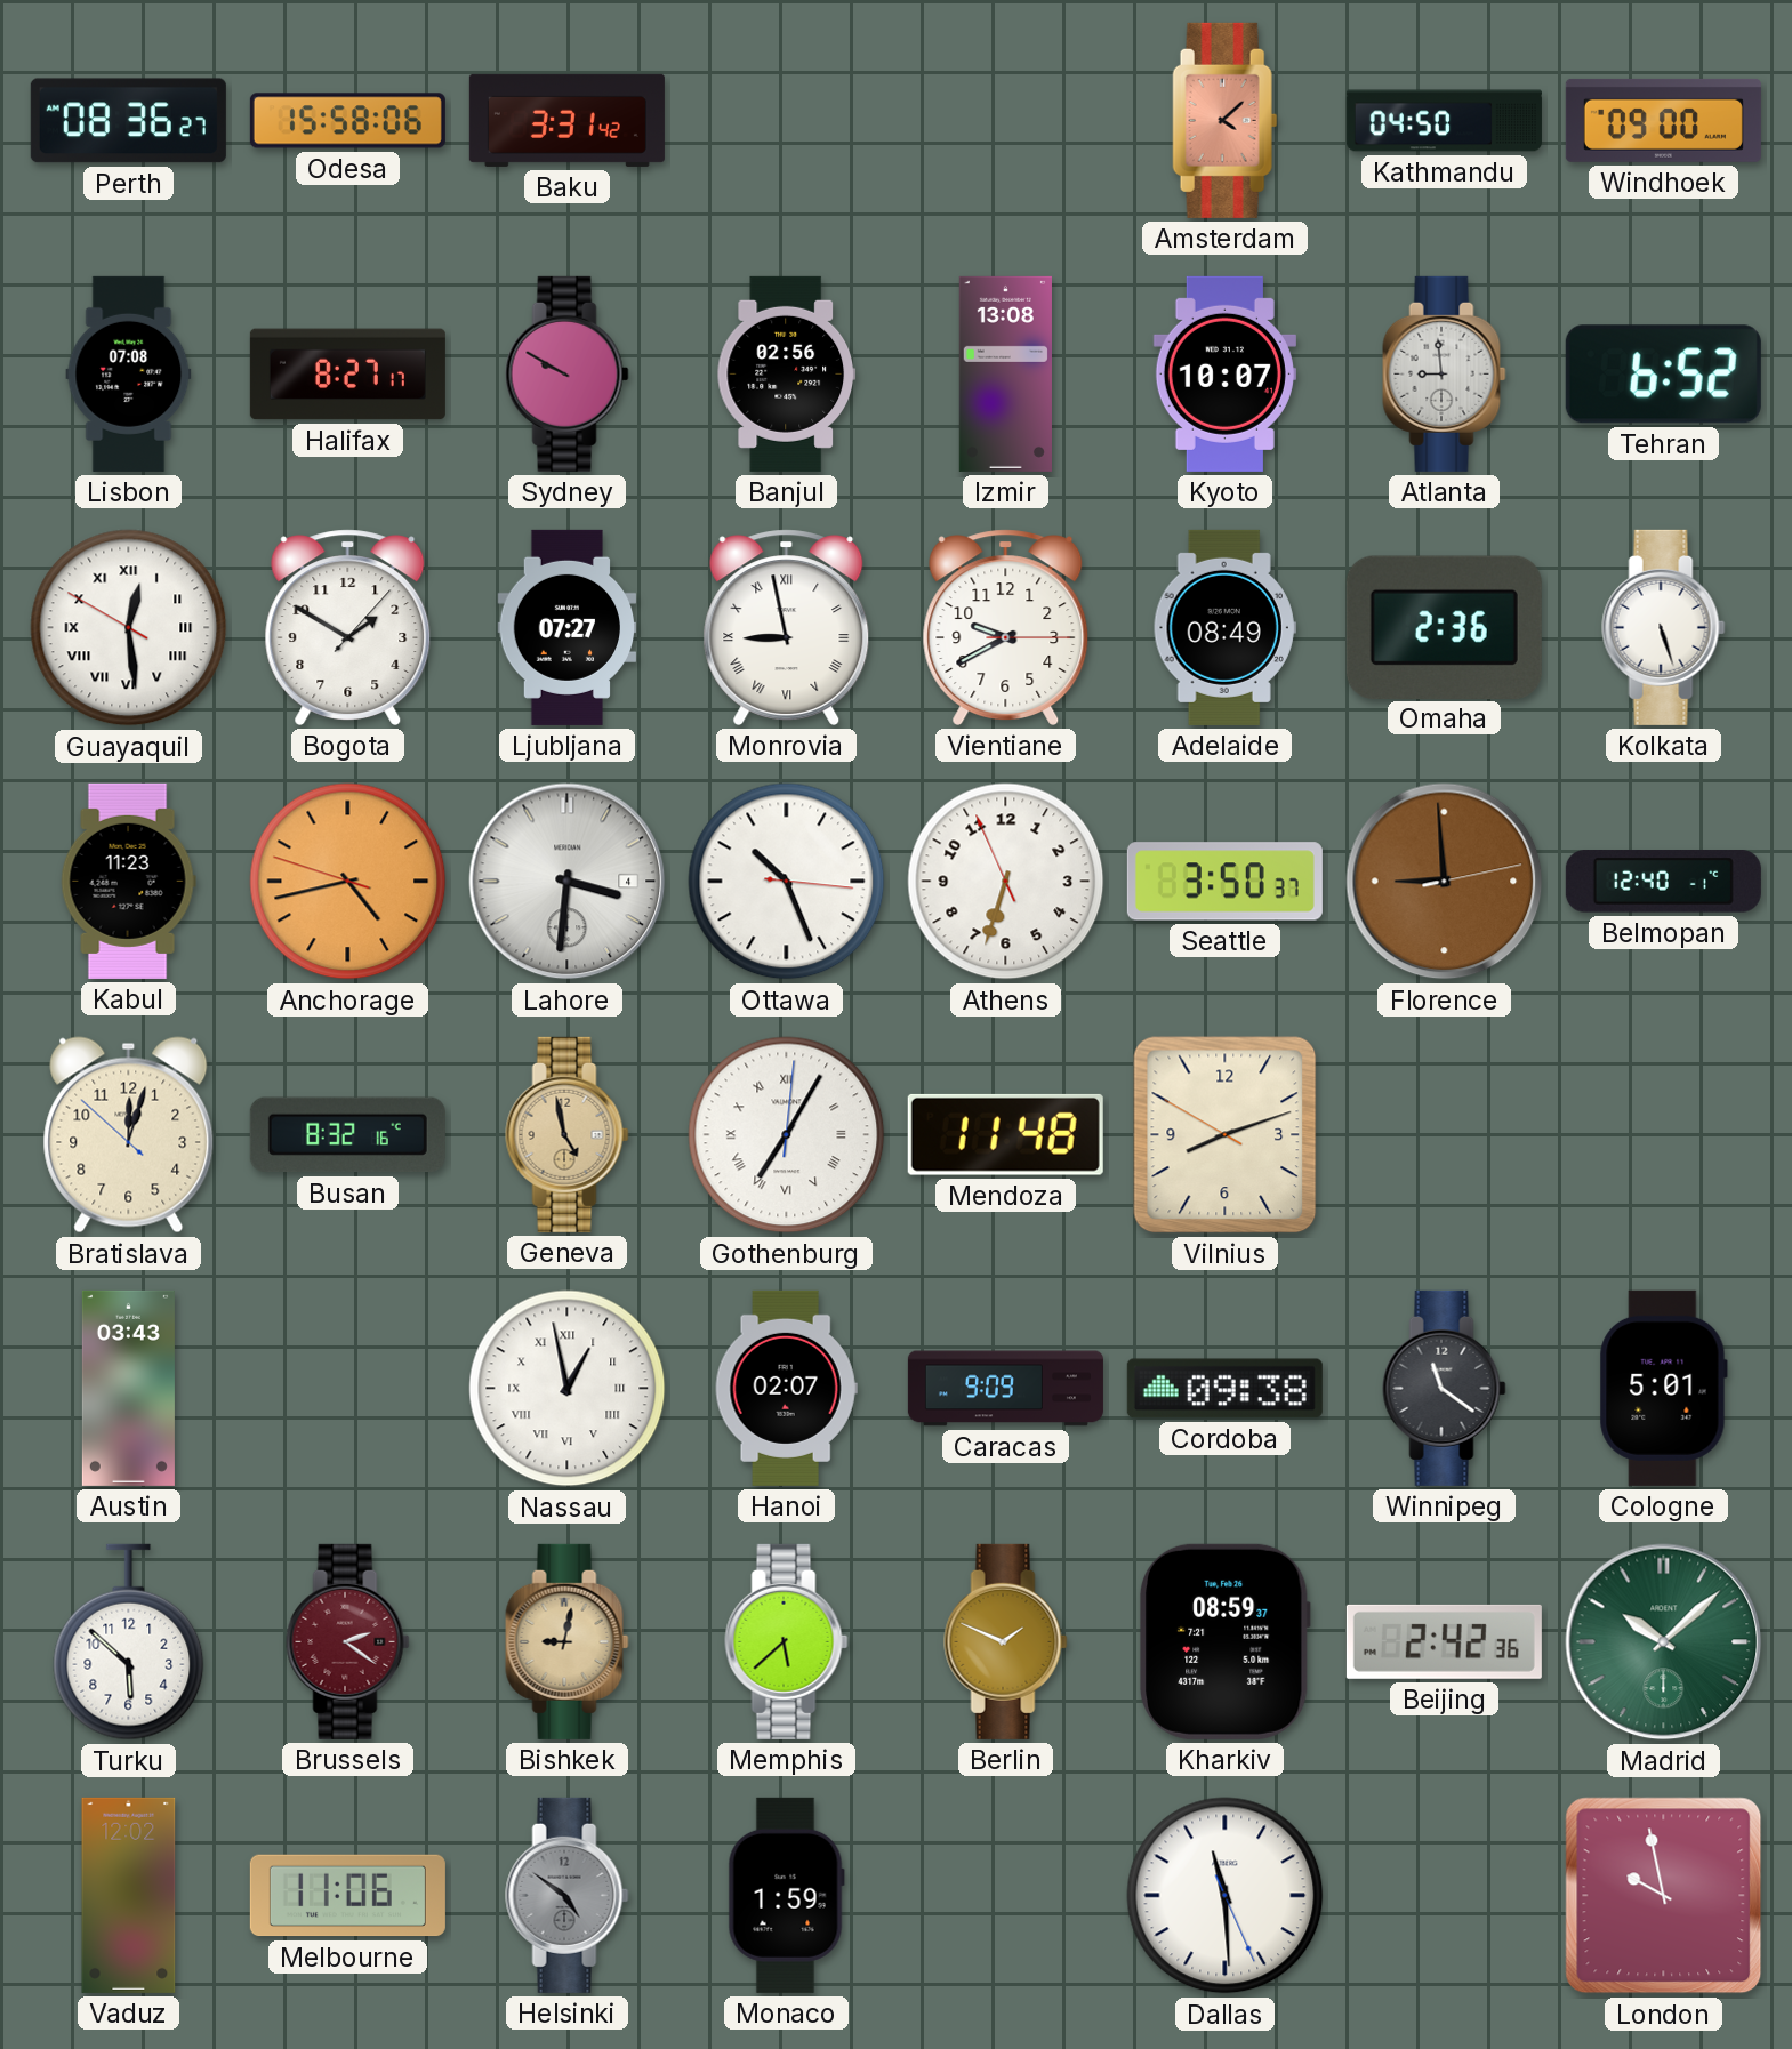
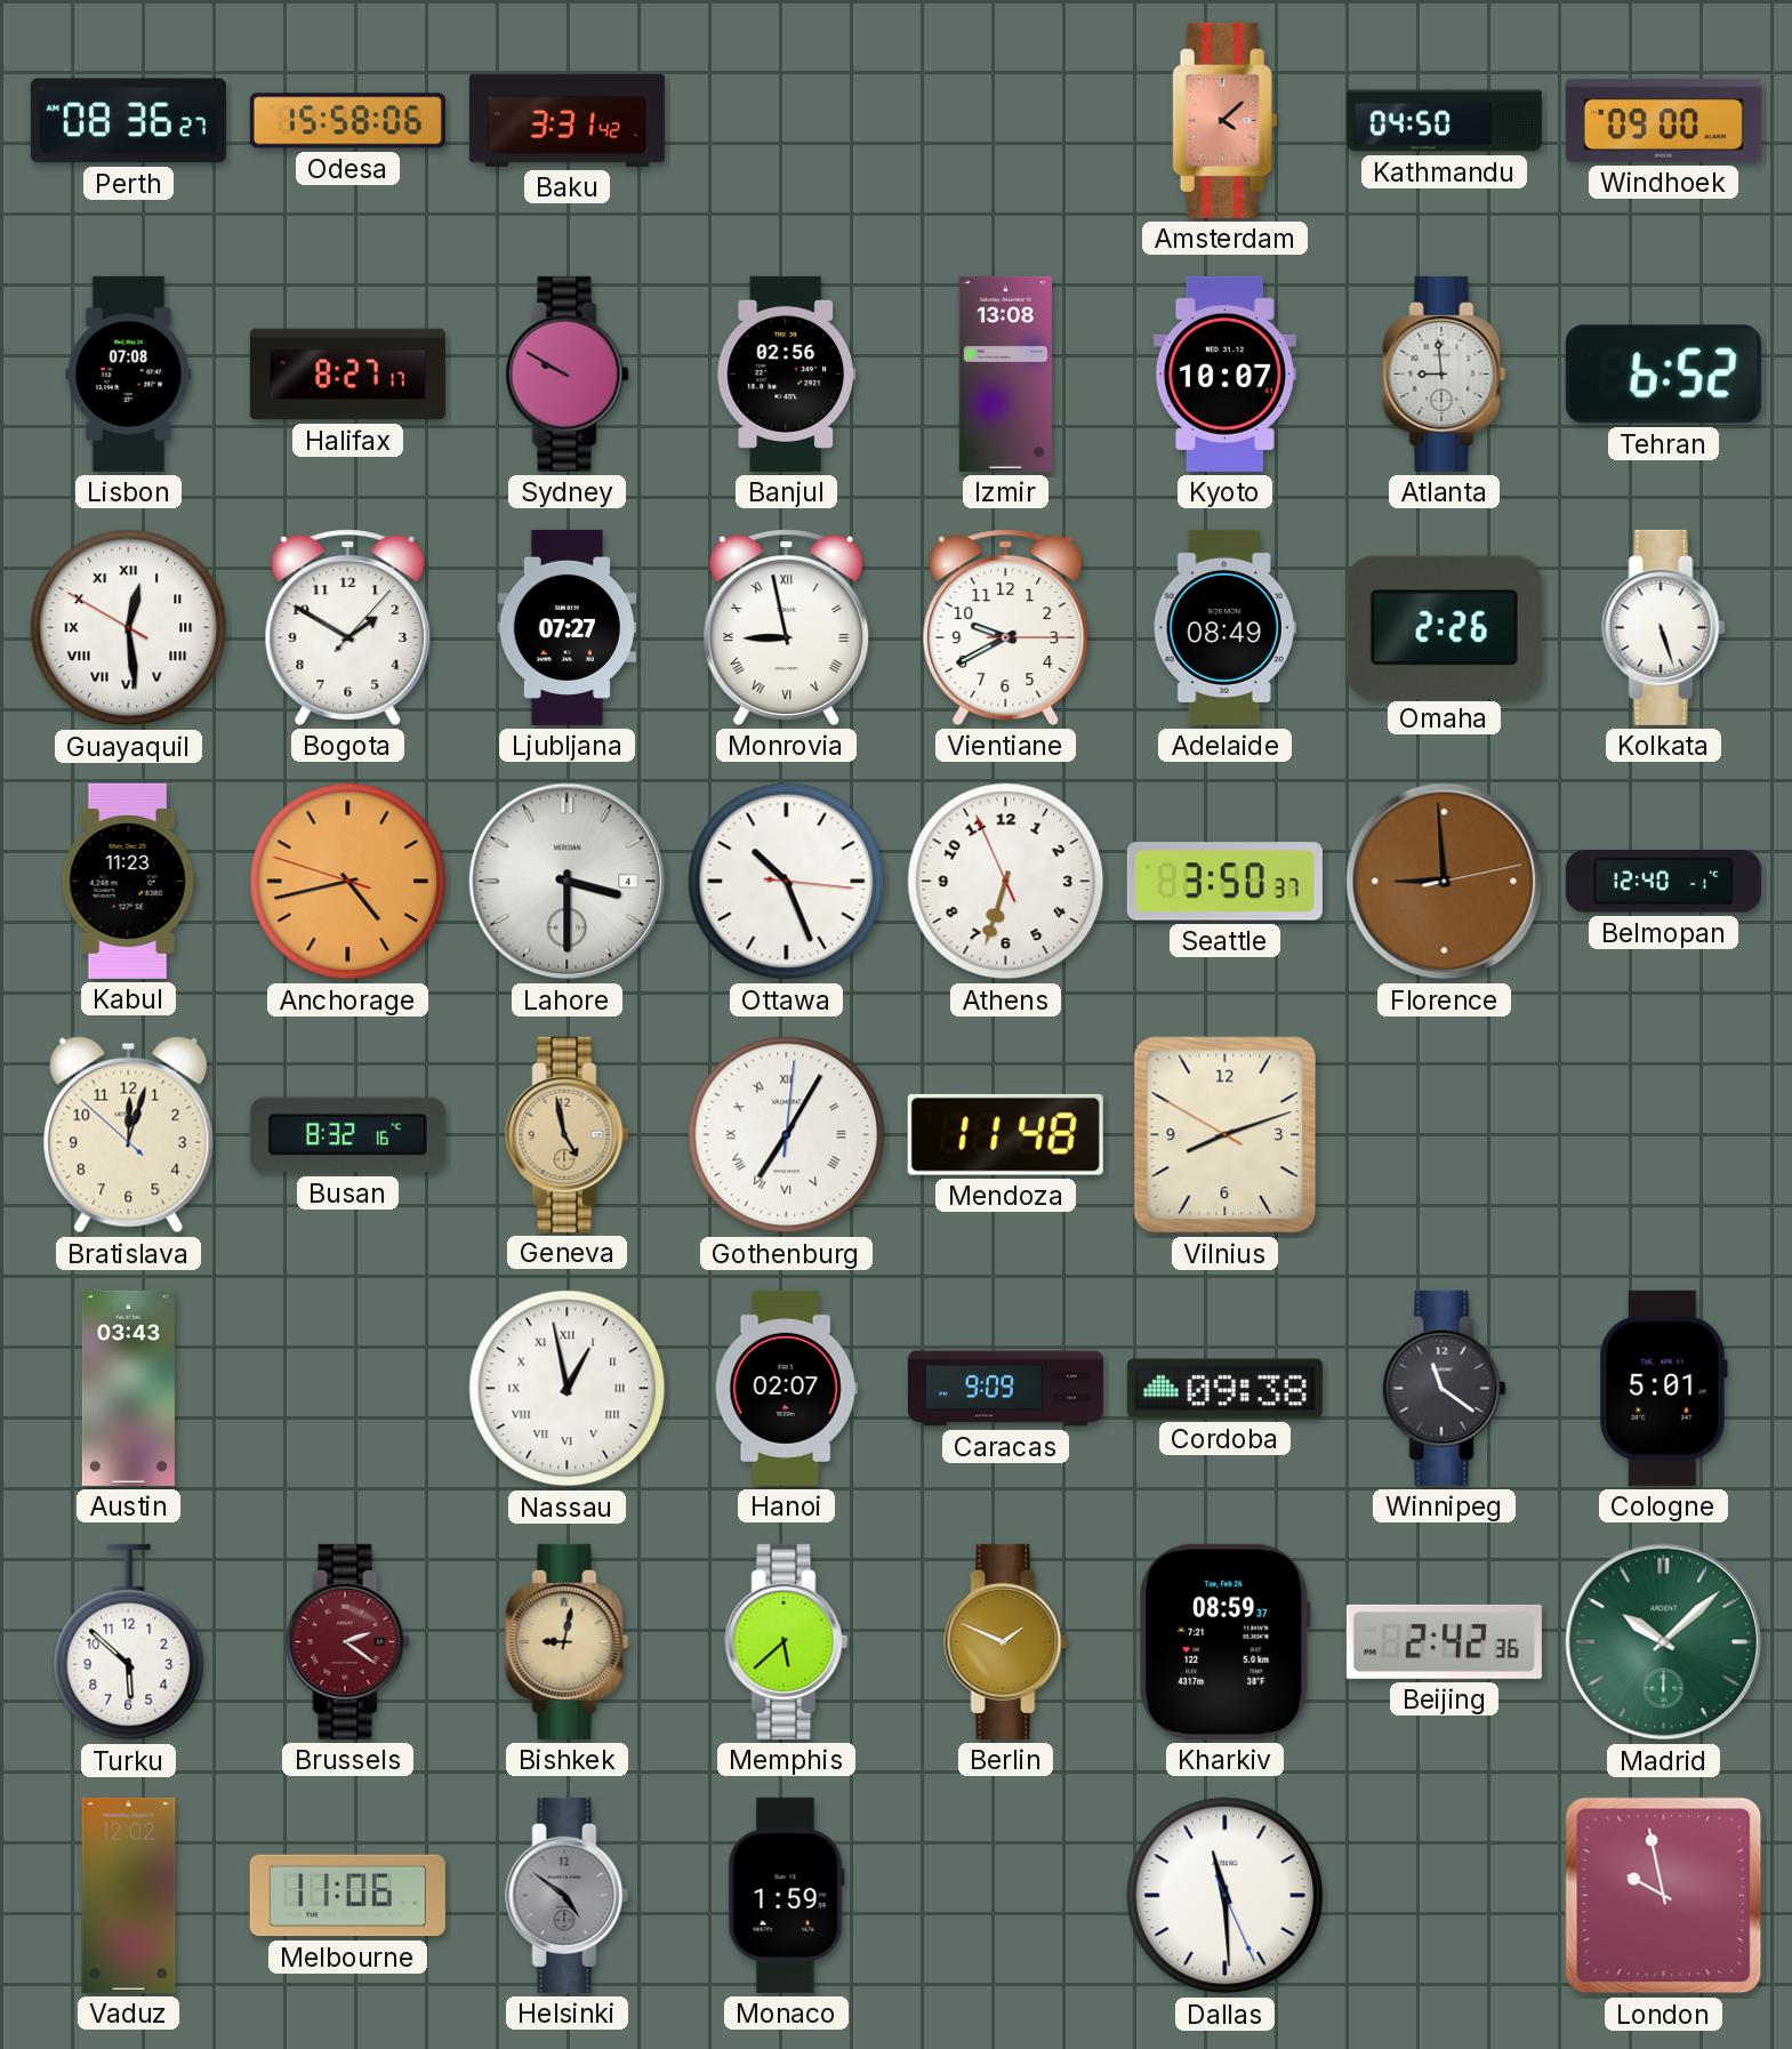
Omaha: 2:36 -> 2:26
Lahore: 3:31 -> 3:30
